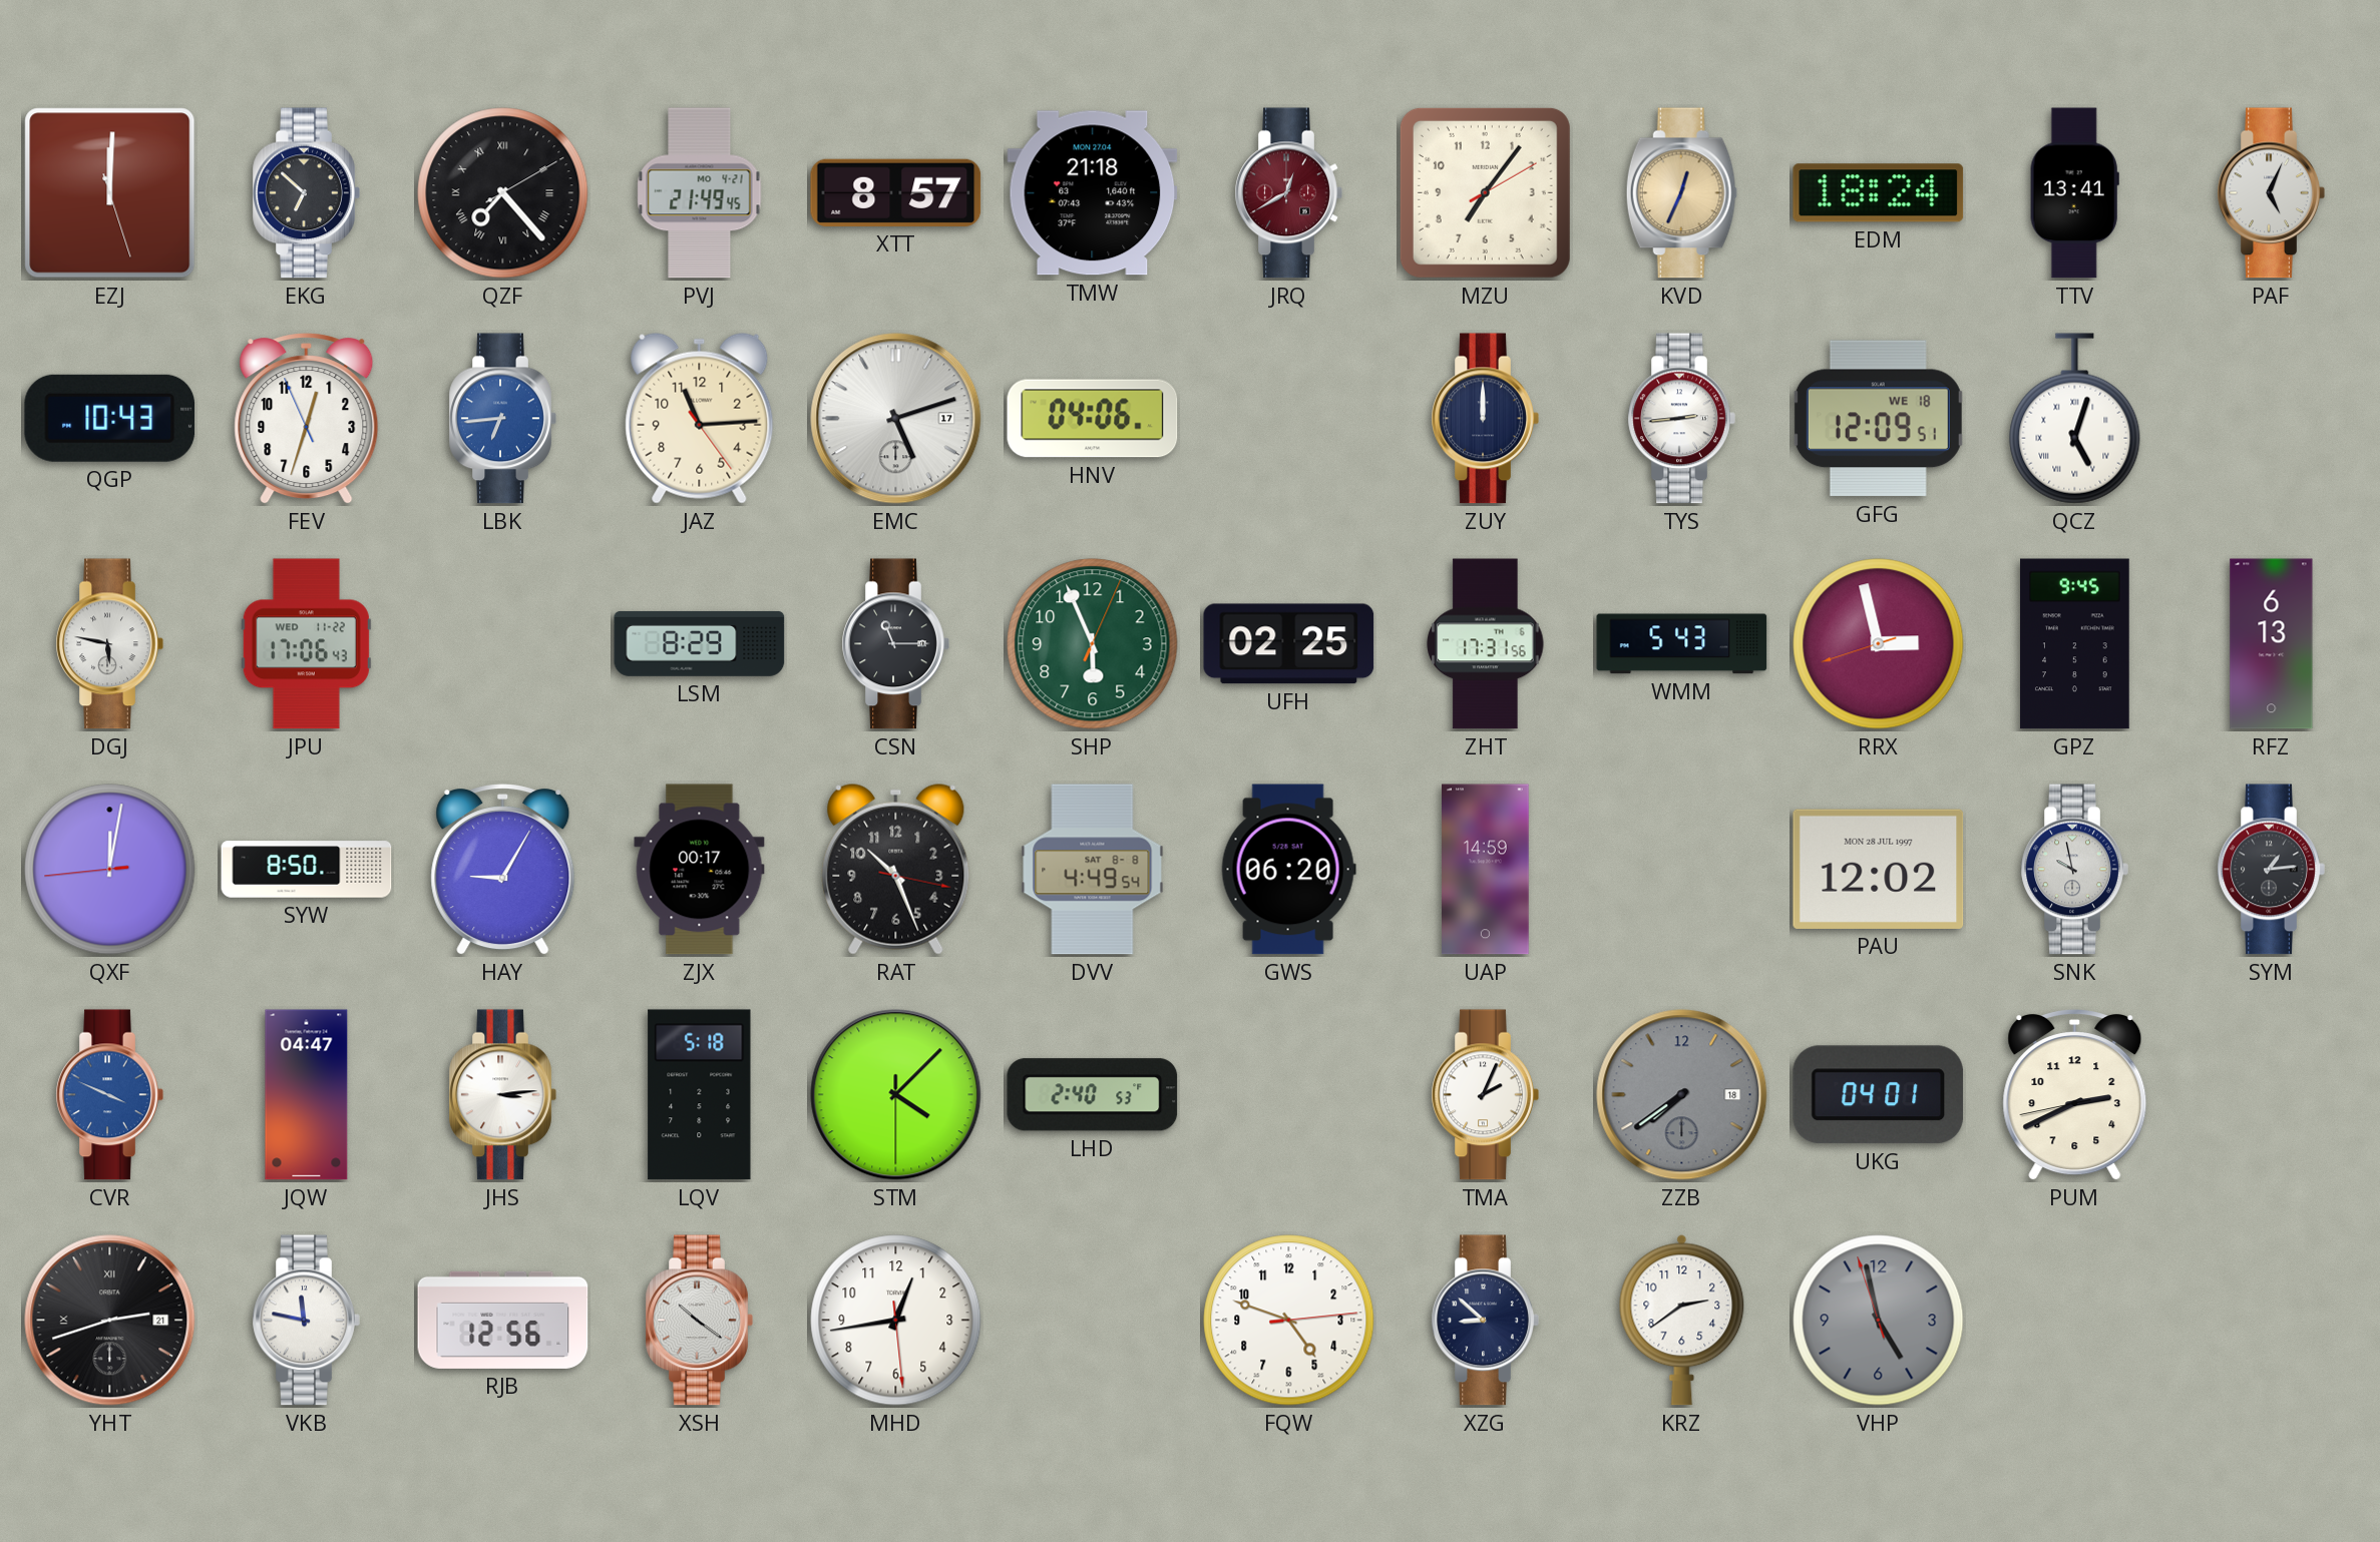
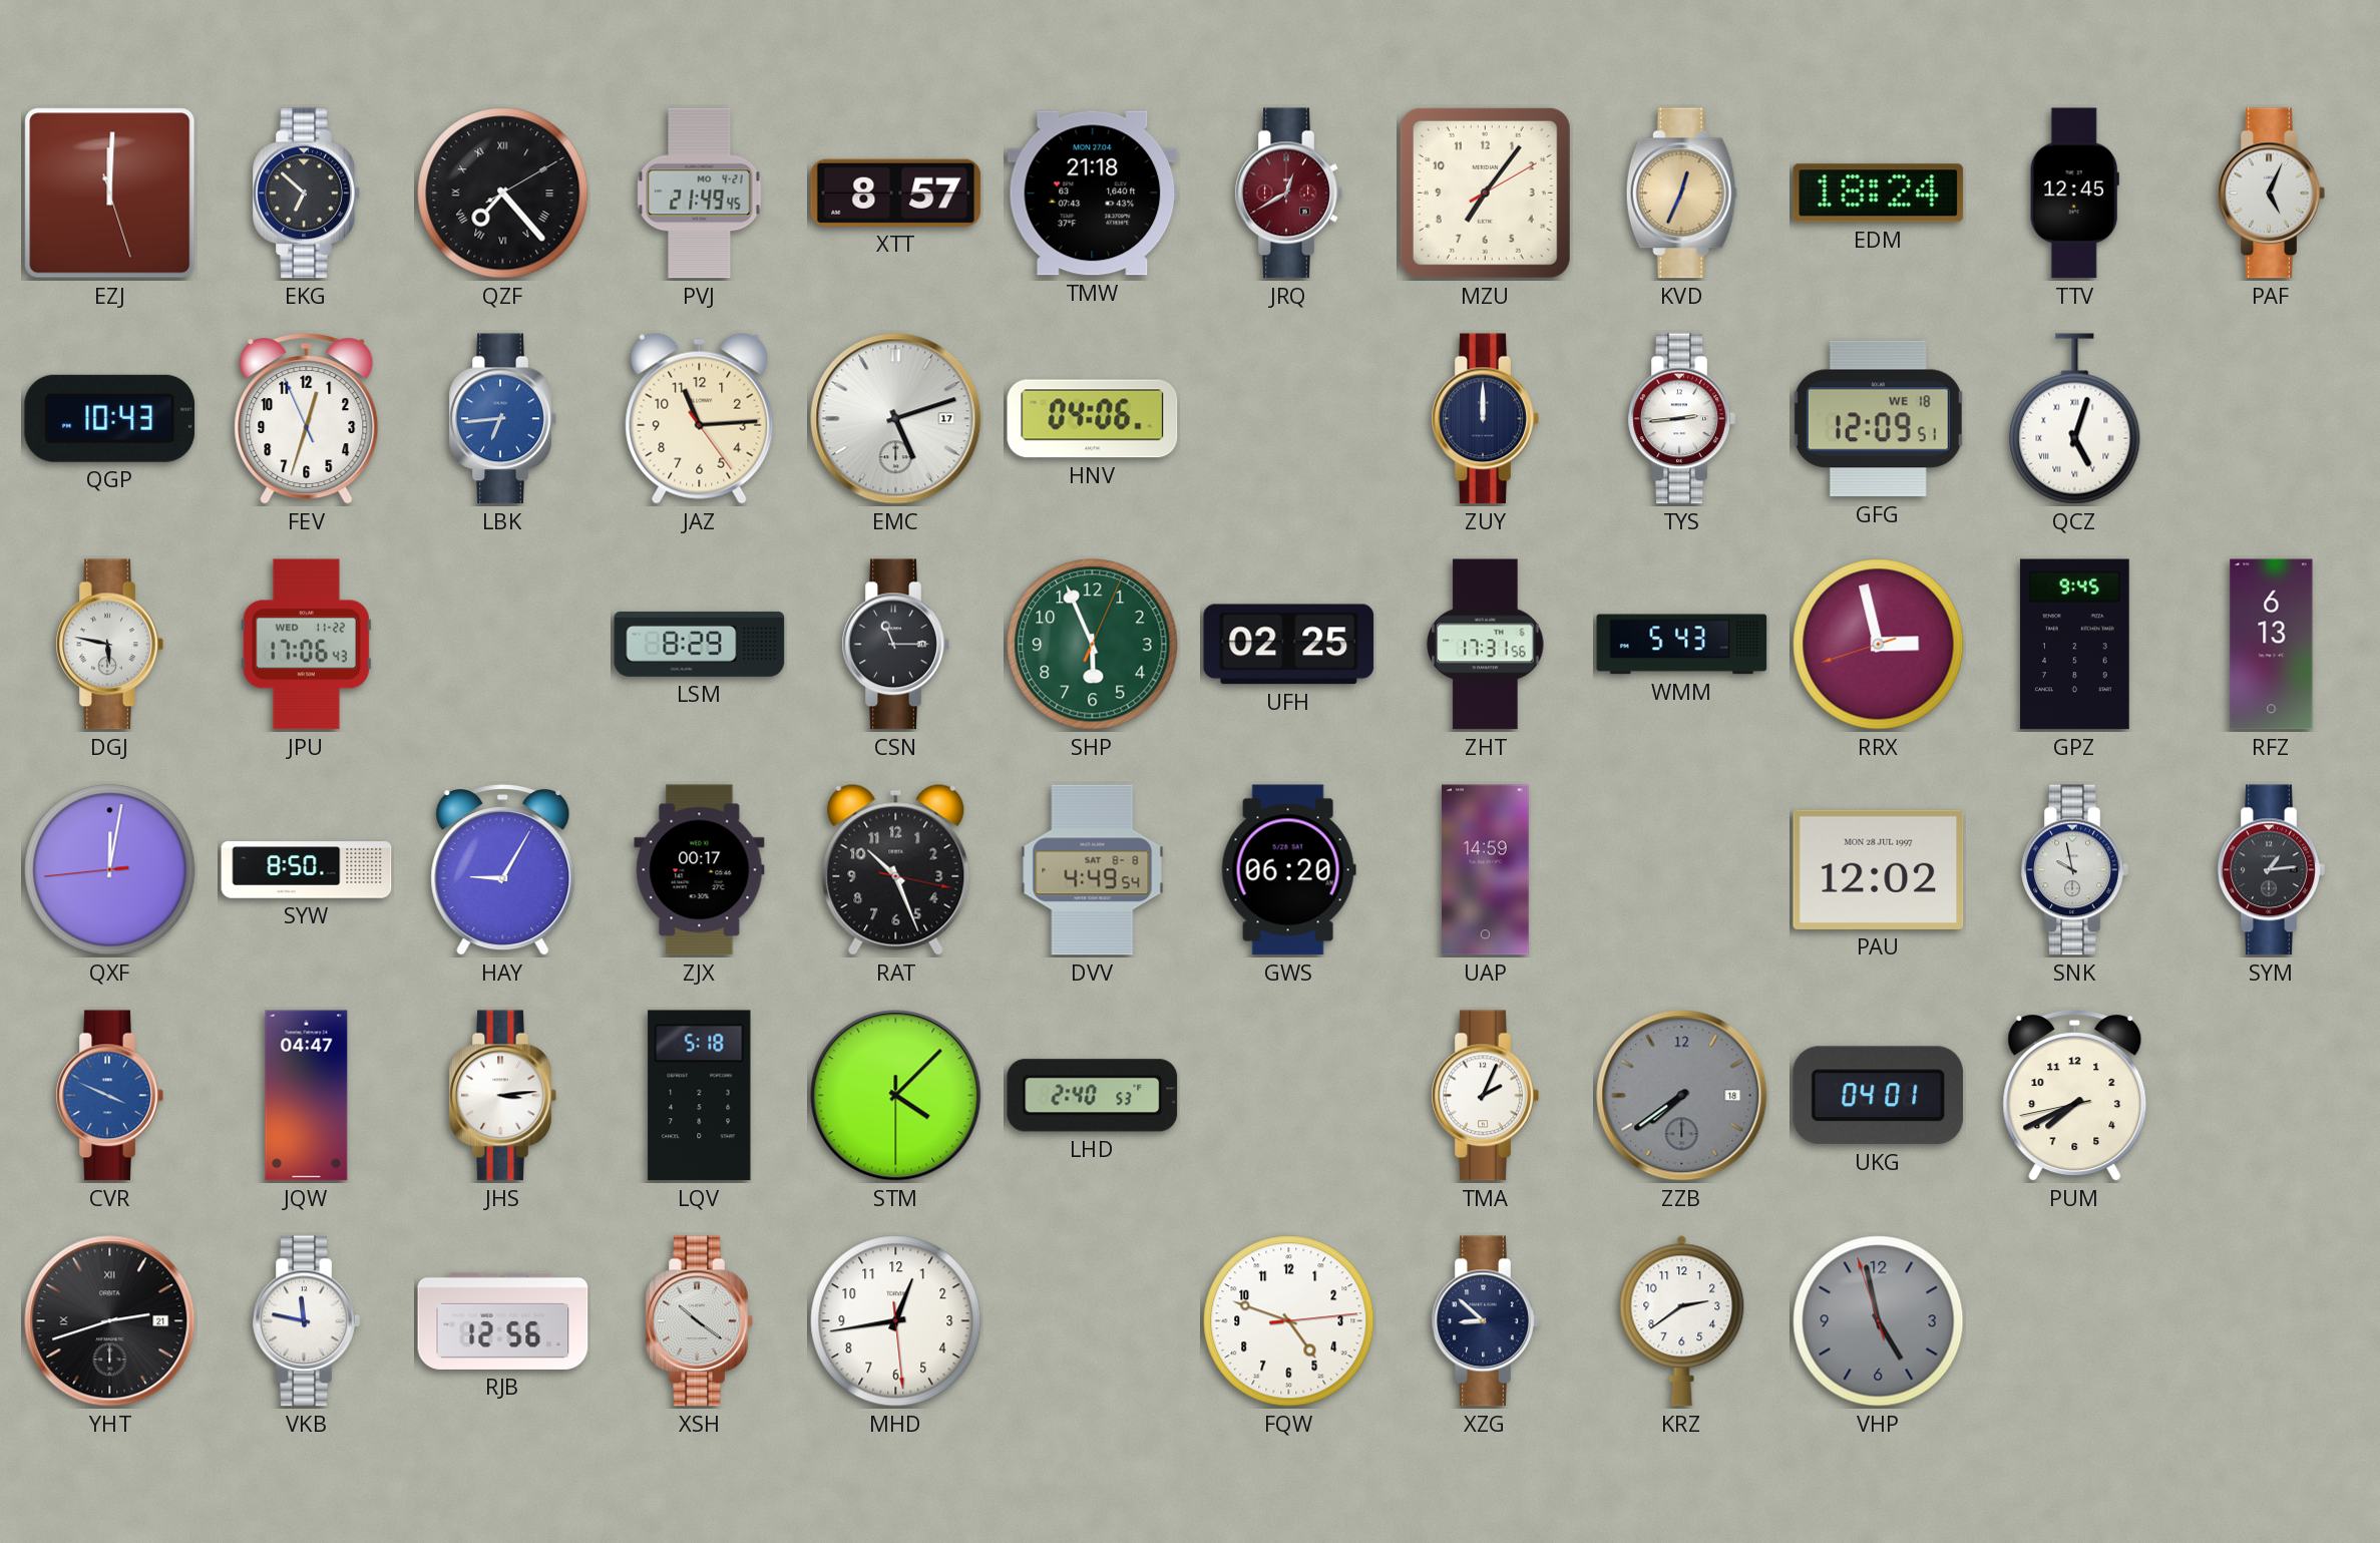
TTV: 13:41 -> 12:45
PUM: 2:40 -> 7:40
